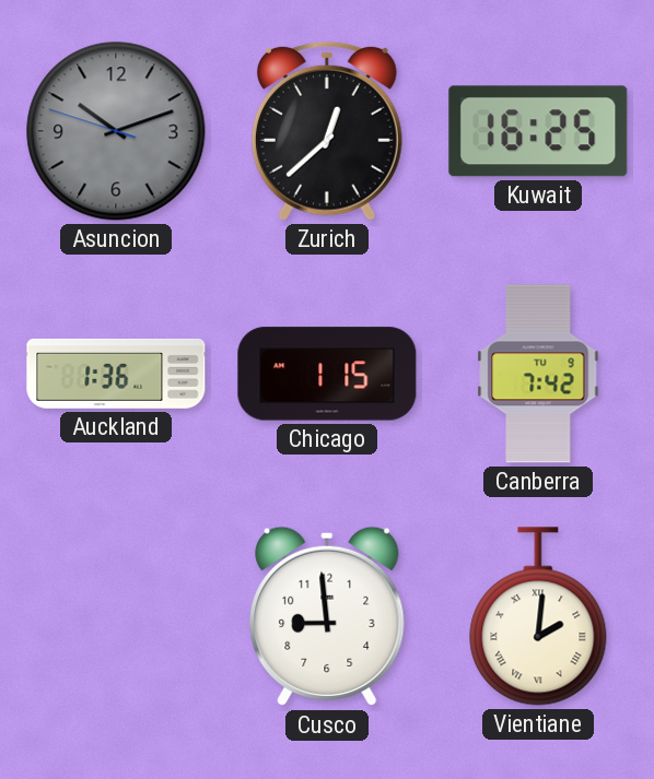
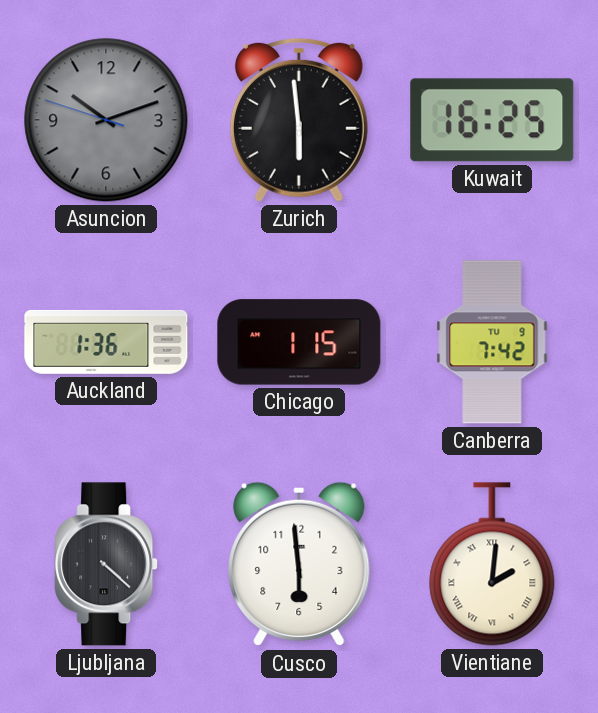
Zurich: 12:38 -> 5:59
Ljubljana: none -> 4:22
Cusco: 8:59 -> 5:59
